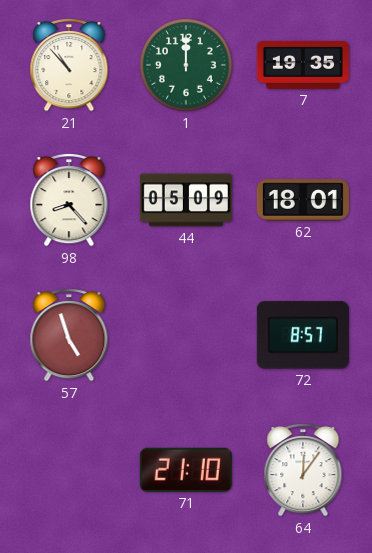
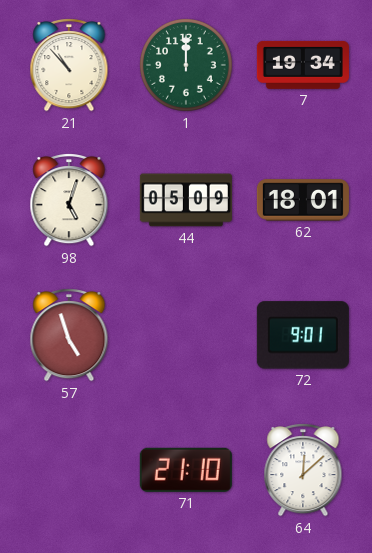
7: 19:35 -> 19:34
98: 8:23 -> 5:03
72: 8:57 -> 9:01
64: 12:06 -> 12:08
